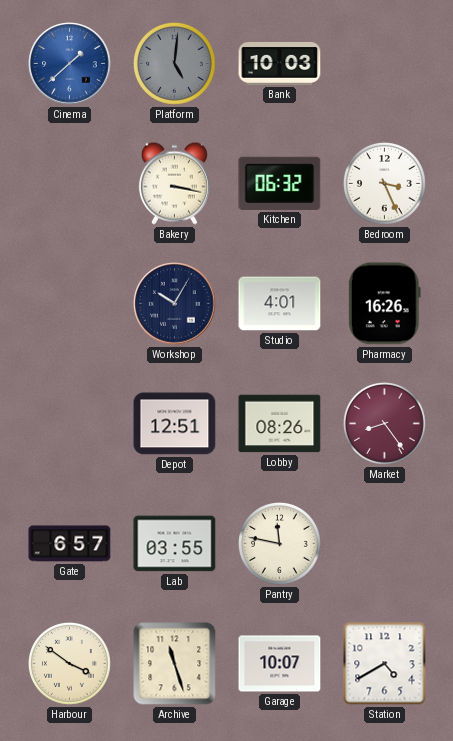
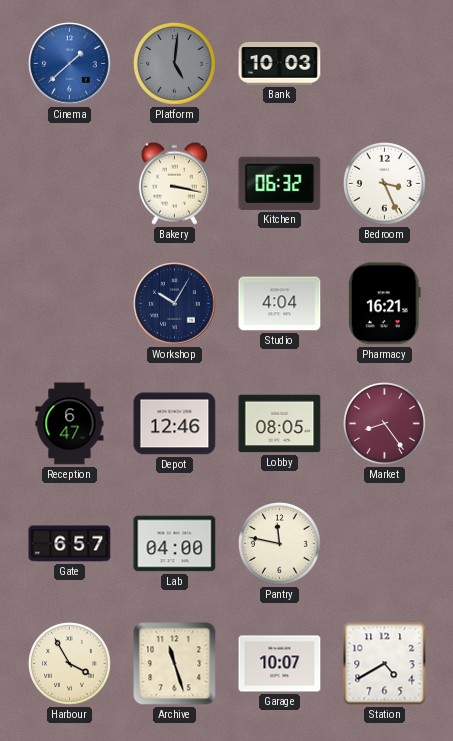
Studio: 4:01 -> 4:04
Pharmacy: 16:26 -> 16:21
Reception: none -> 6:47
Depot: 12:51 -> 12:46
Lobby: 08:26 -> 08:05
Lab: 03:55 -> 04:00
Harbour: 3:51 -> 3:55
